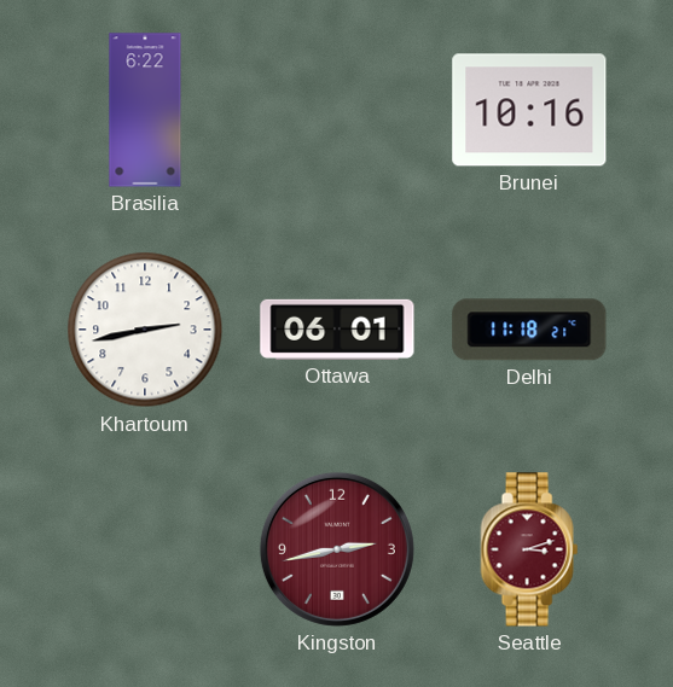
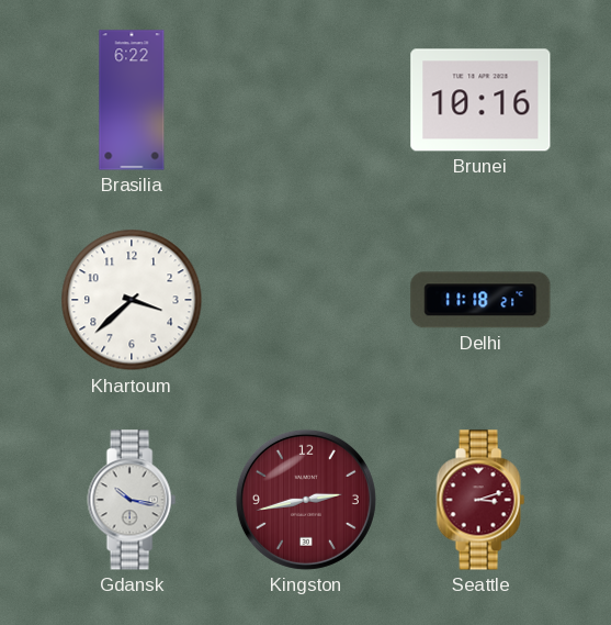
Khartoum: 2:43 -> 3:38
Ottawa: 06:01 -> none
Gdansk: none -> 10:17
